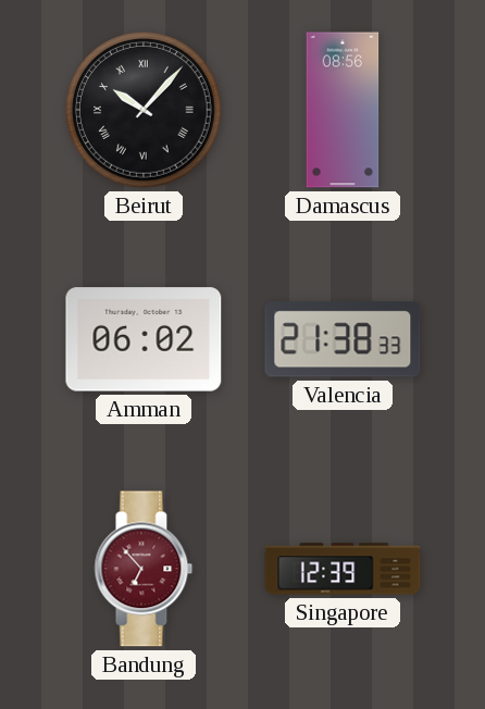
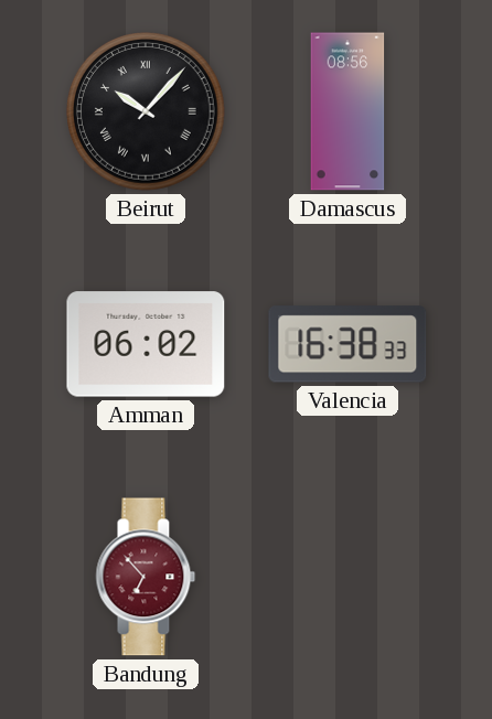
Valencia: 21:38 -> 16:38
Singapore: 12:39 -> none
